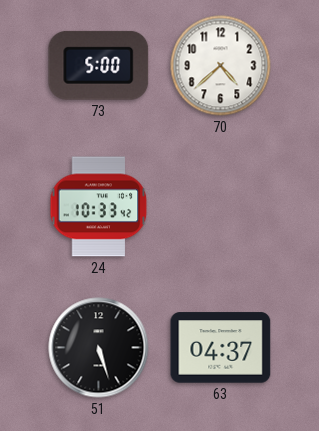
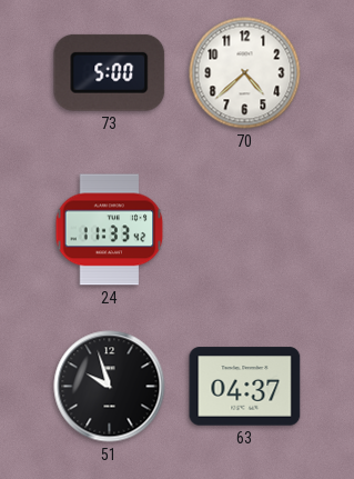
24: 10:33 -> 11:33
51: 5:27 -> 9:57
